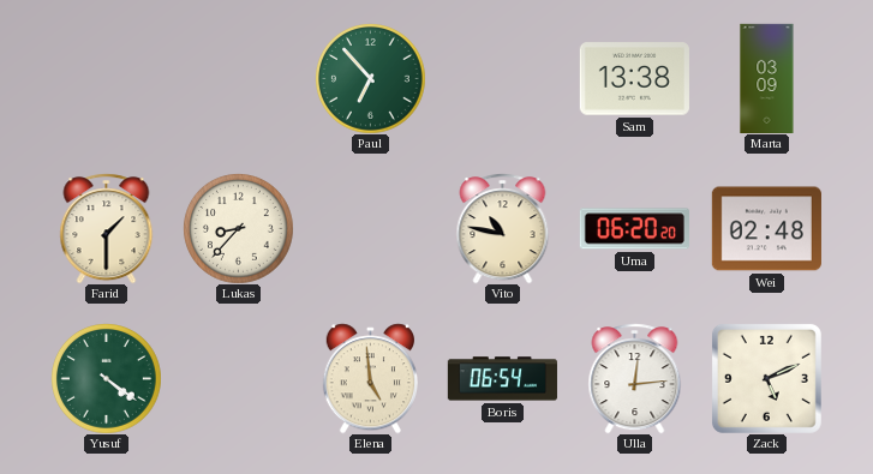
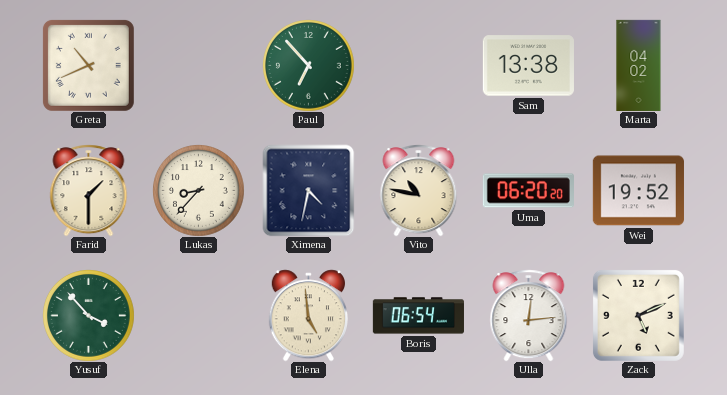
Greta: none -> 10:41
Marta: 03:09 -> 04:02
Ximena: none -> 4:32
Wei: 02:48 -> 19:52
Yusuf: 4:21 -> 3:53
